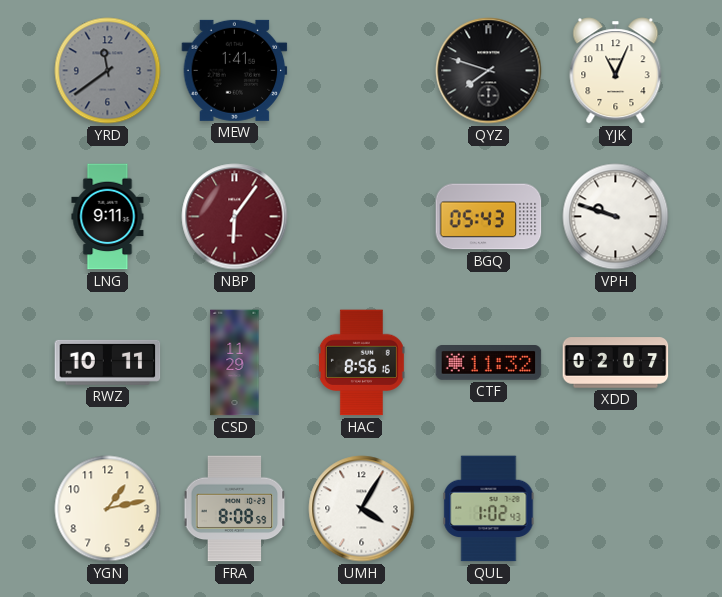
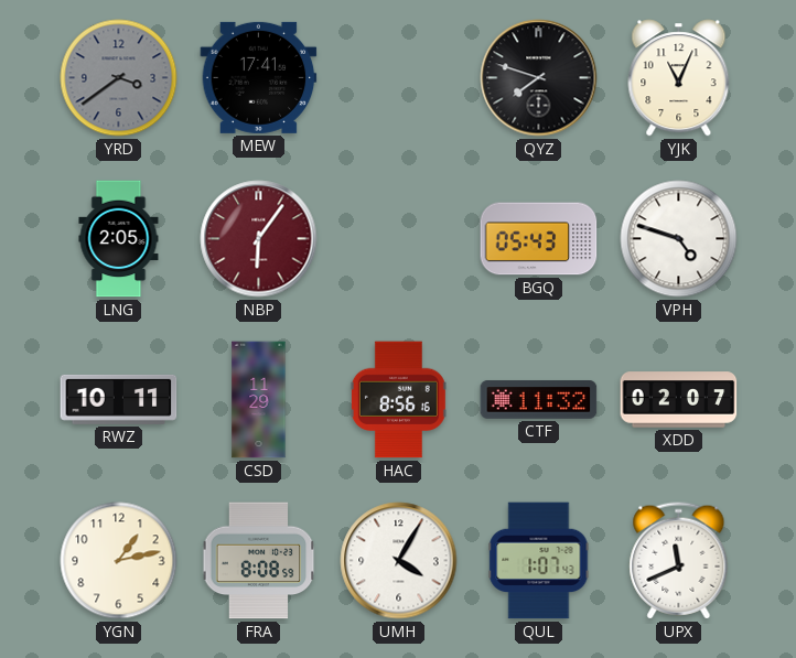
YRD: 11:39 -> 3:39
MEW: 1:41 -> 17:41
LNG: 9:11 -> 2:05
VPH: 9:48 -> 4:48
QUL: 1:02 -> 1:07
UPX: none -> 11:41
